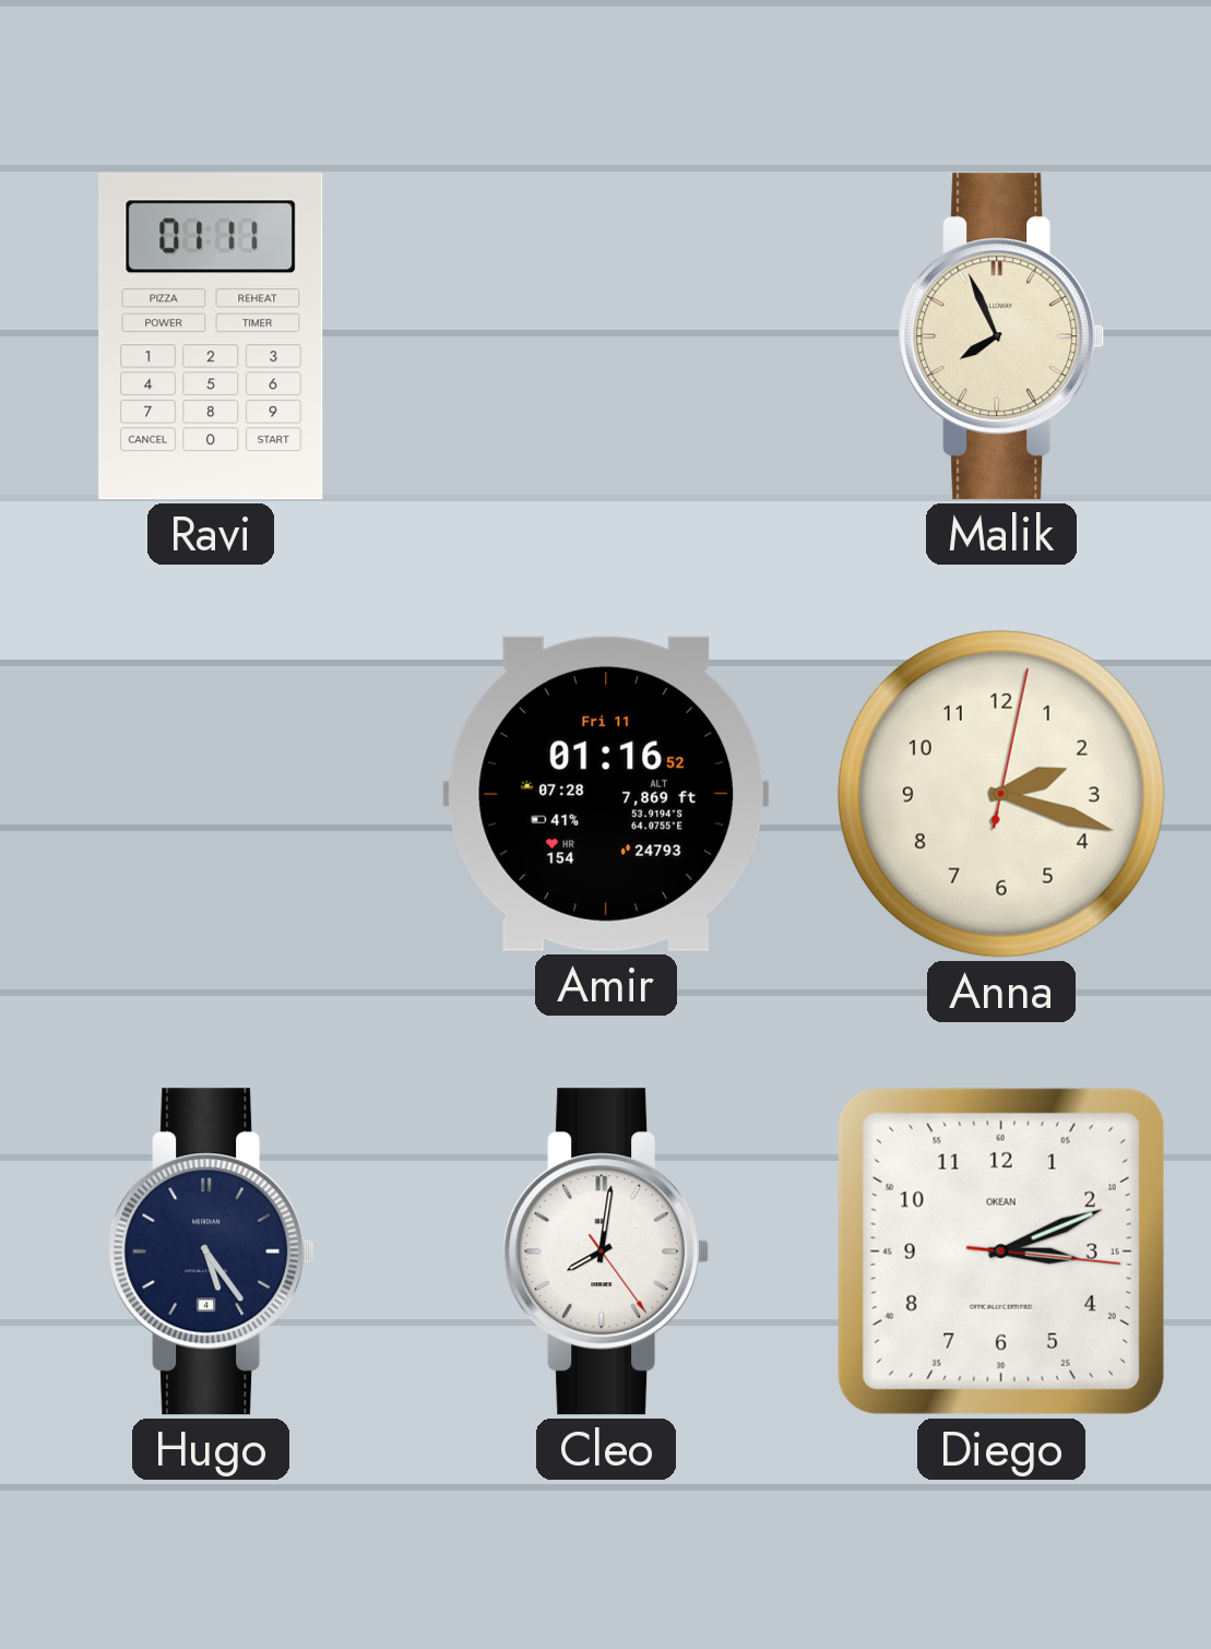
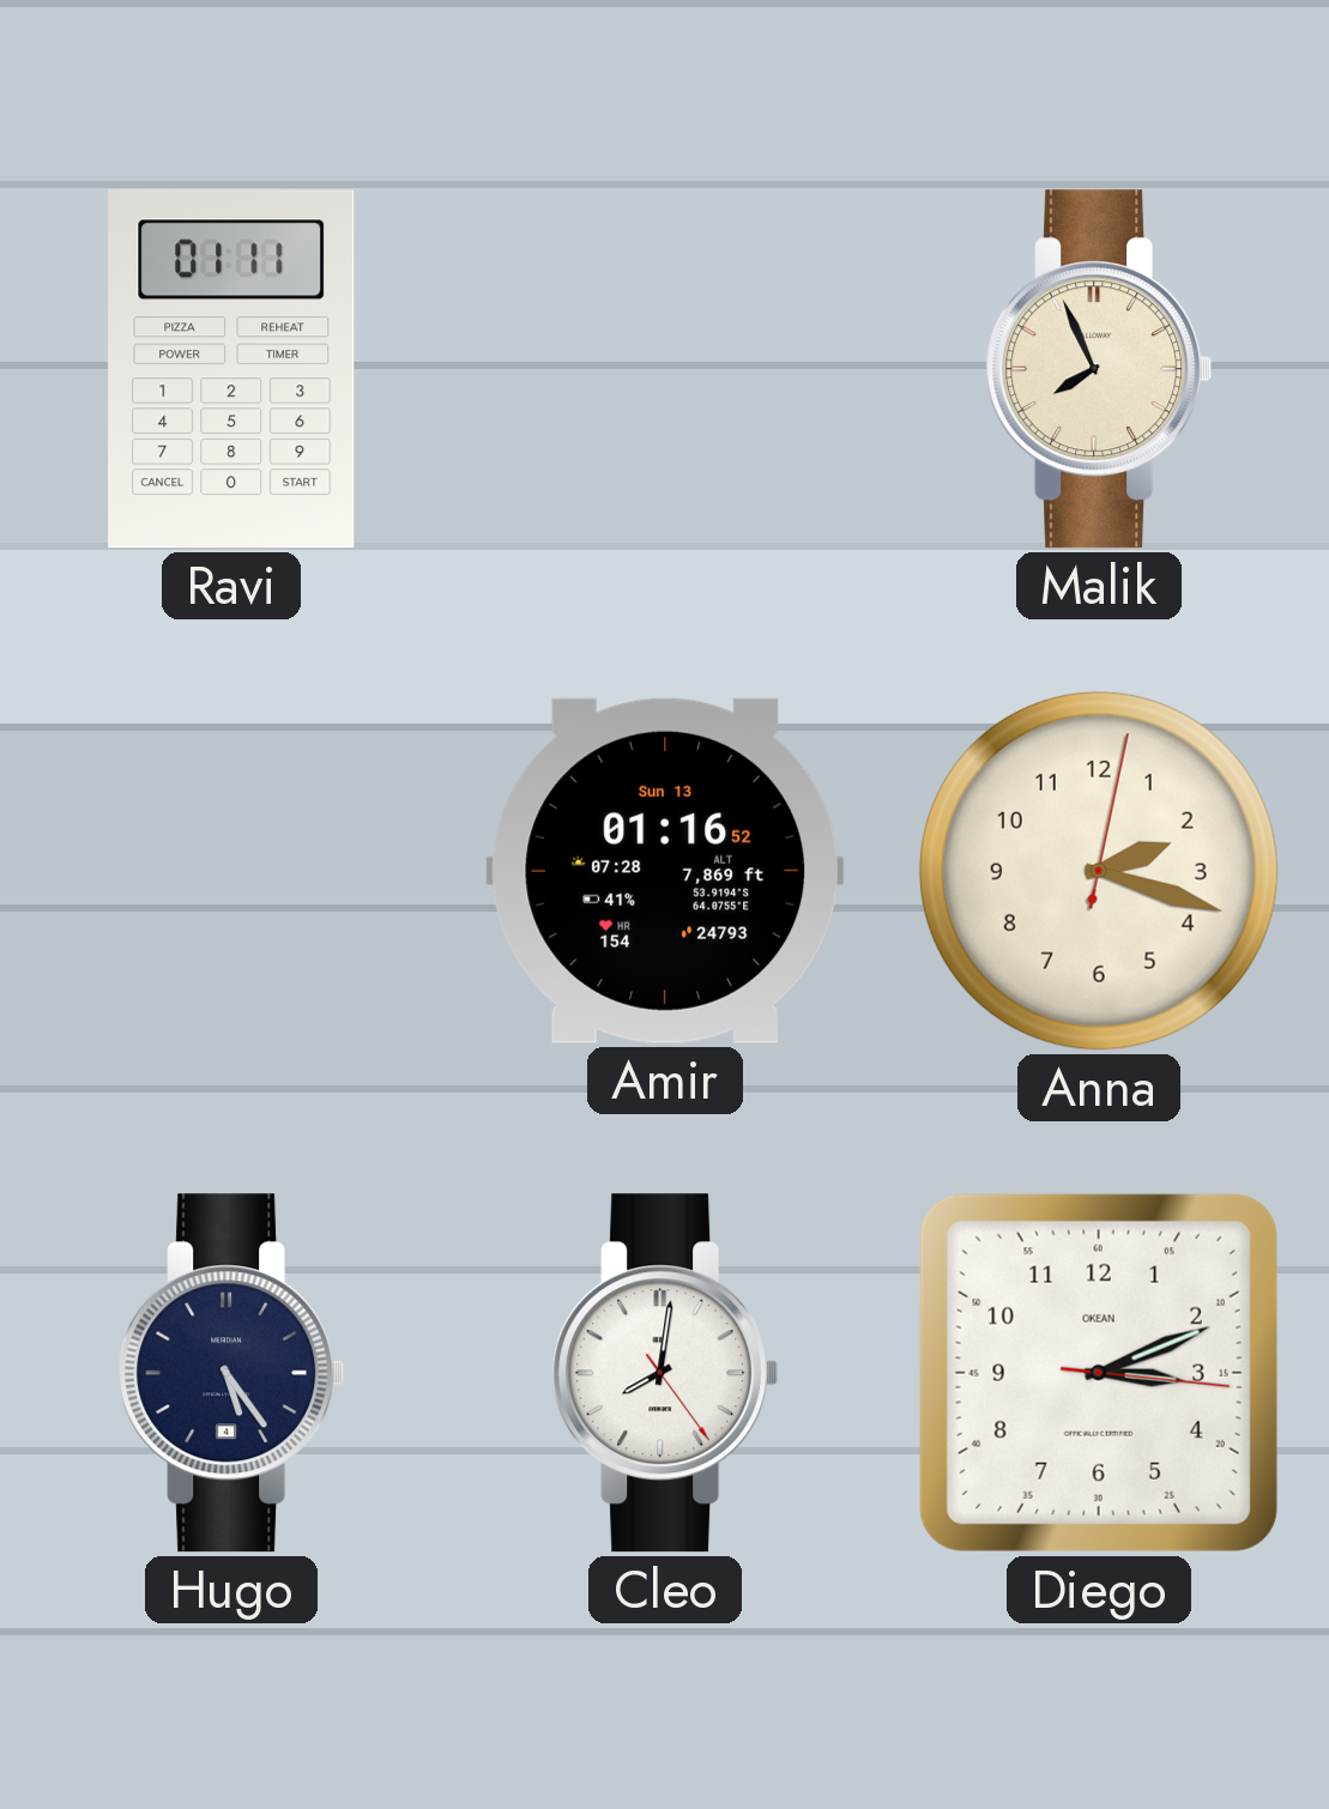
Amir date: Fri 11 -> Sun 13
